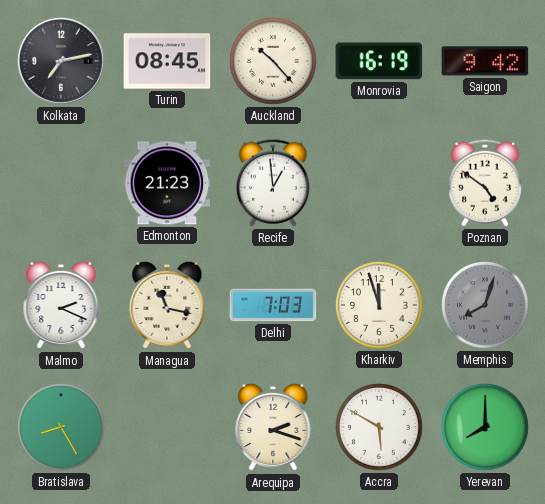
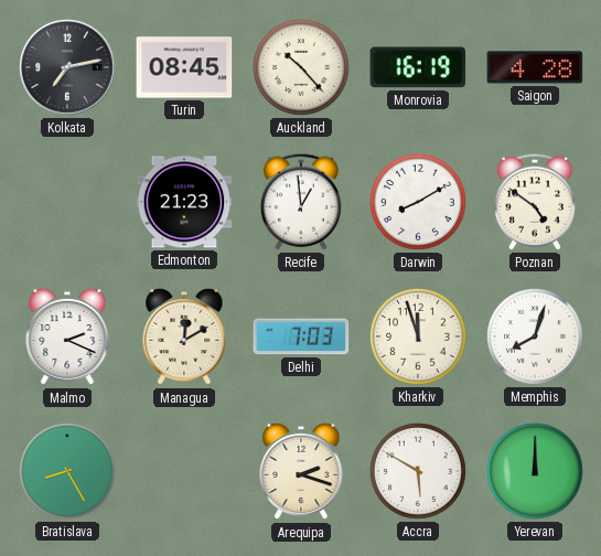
Saigon: 9:42 -> 4:28
Darwin: none -> 8:10
Managua: 11:17 -> 12:10
Memphis dial: grey -> white
Yerevan: 8:00 -> 12:00
